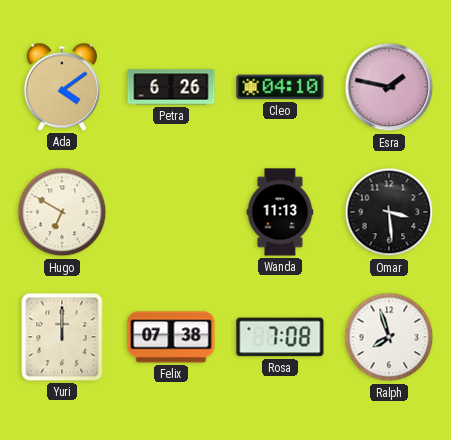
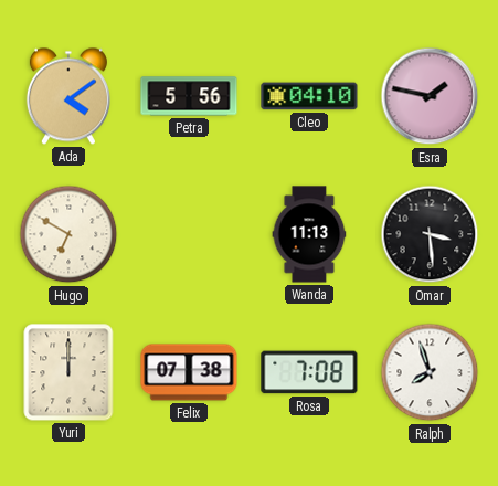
Petra: 6:26 -> 5:56
